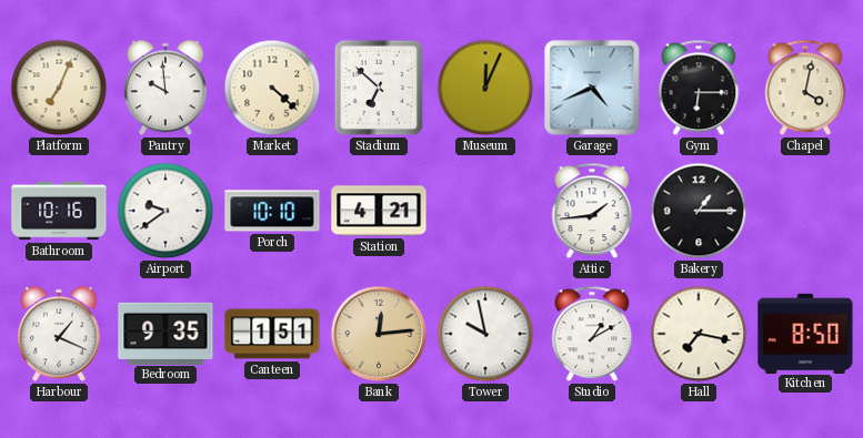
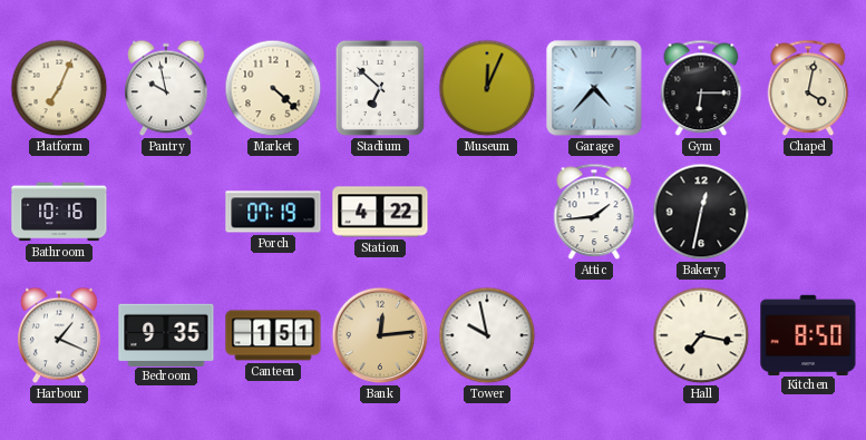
Pantry: 9:59 -> 9:58
Garage: 4:41 -> 4:37
Airport: 9:39 -> none
Porch: 10:10 -> 07:19
Station: 4:21 -> 4:22
Bakery: 1:15 -> 12:32
Studio: 1:10 -> none
